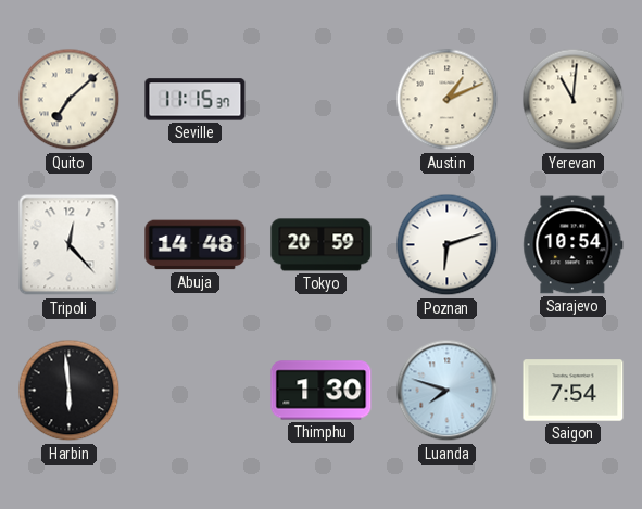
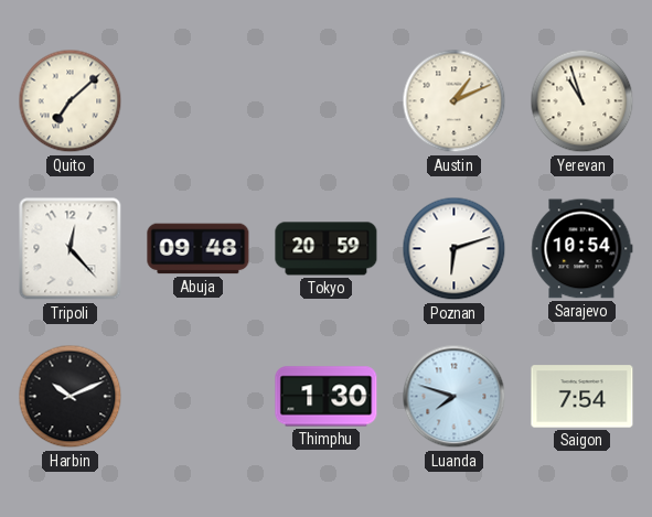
Seville: 11:15 -> none
Yerevan: 11:01 -> 10:57
Abuja: 14:48 -> 09:48
Harbin: 5:59 -> 10:11
